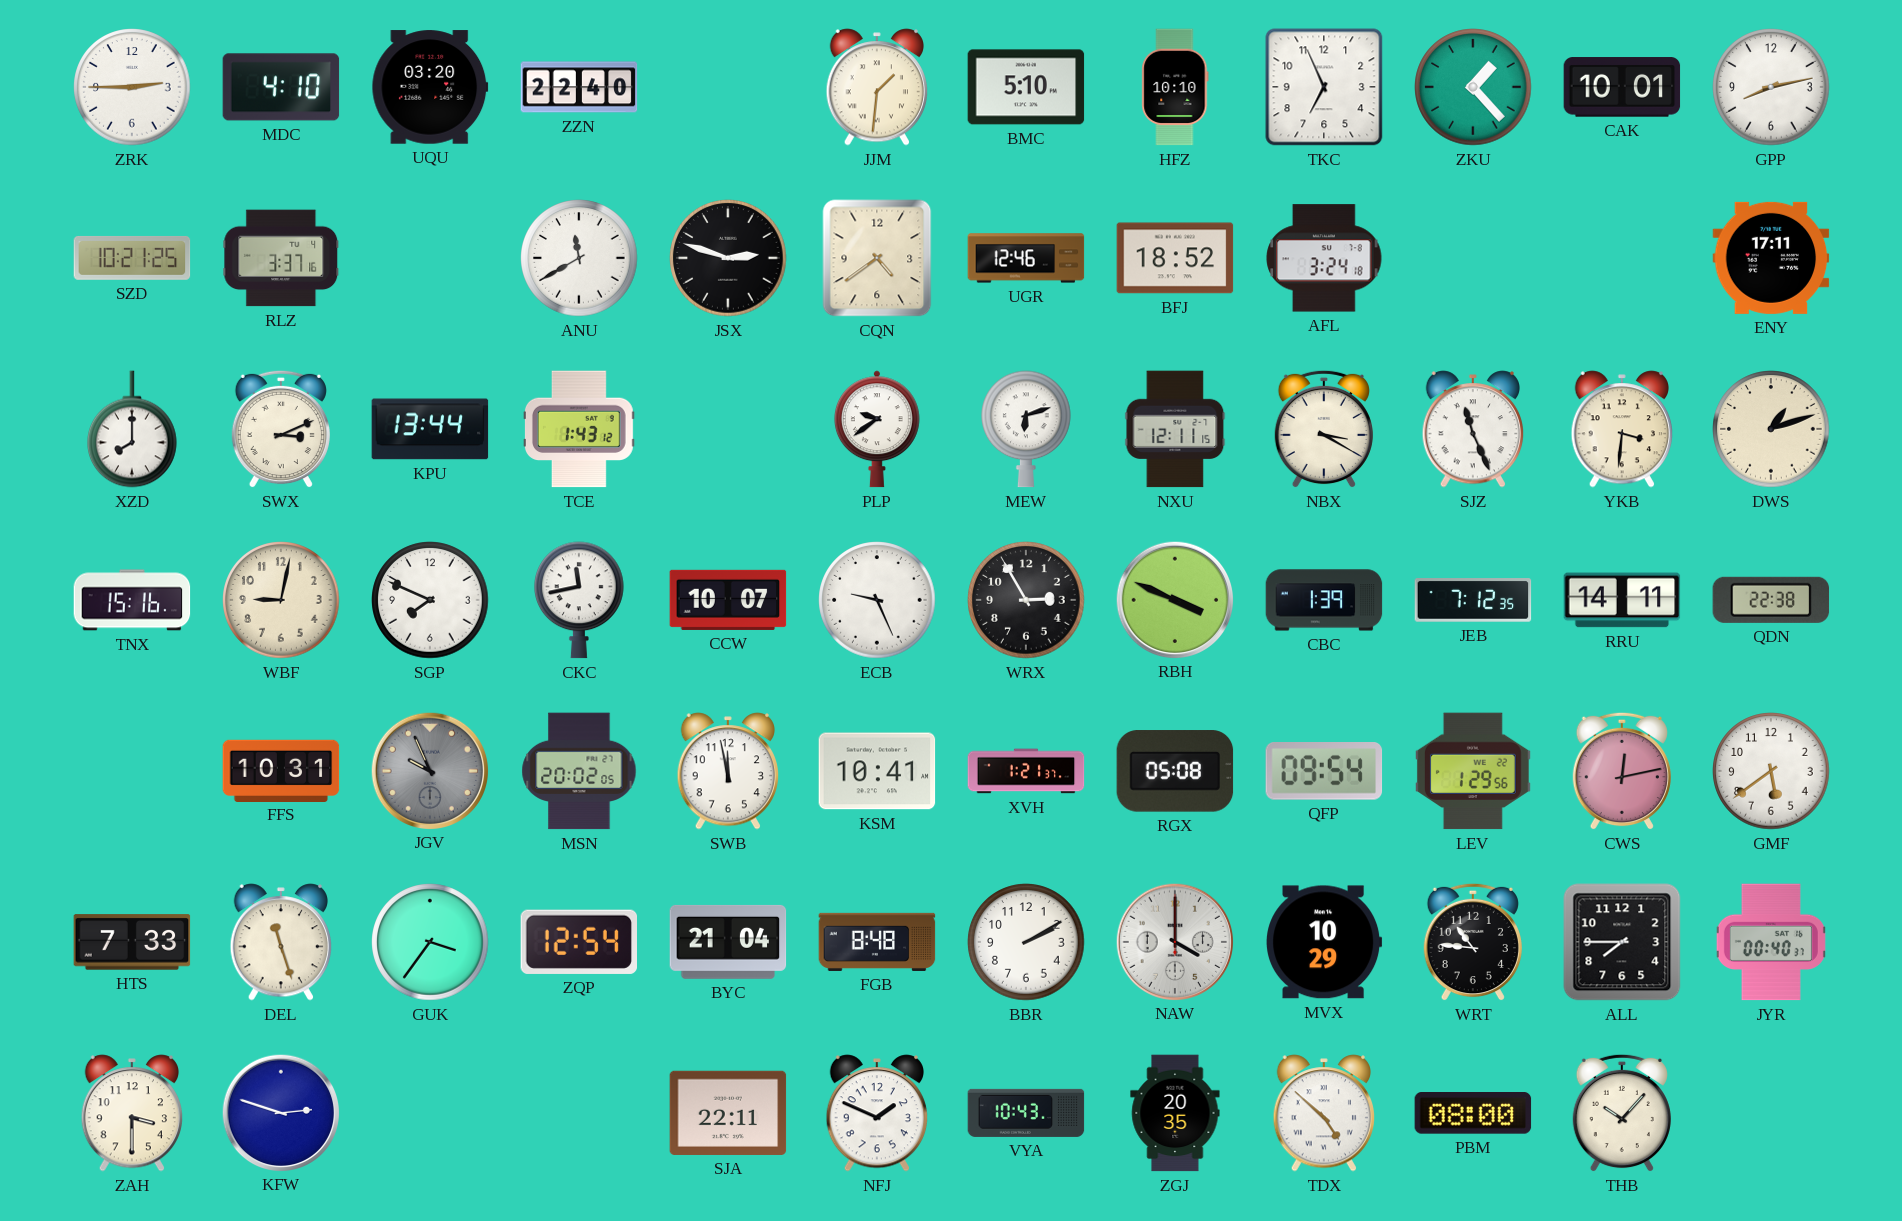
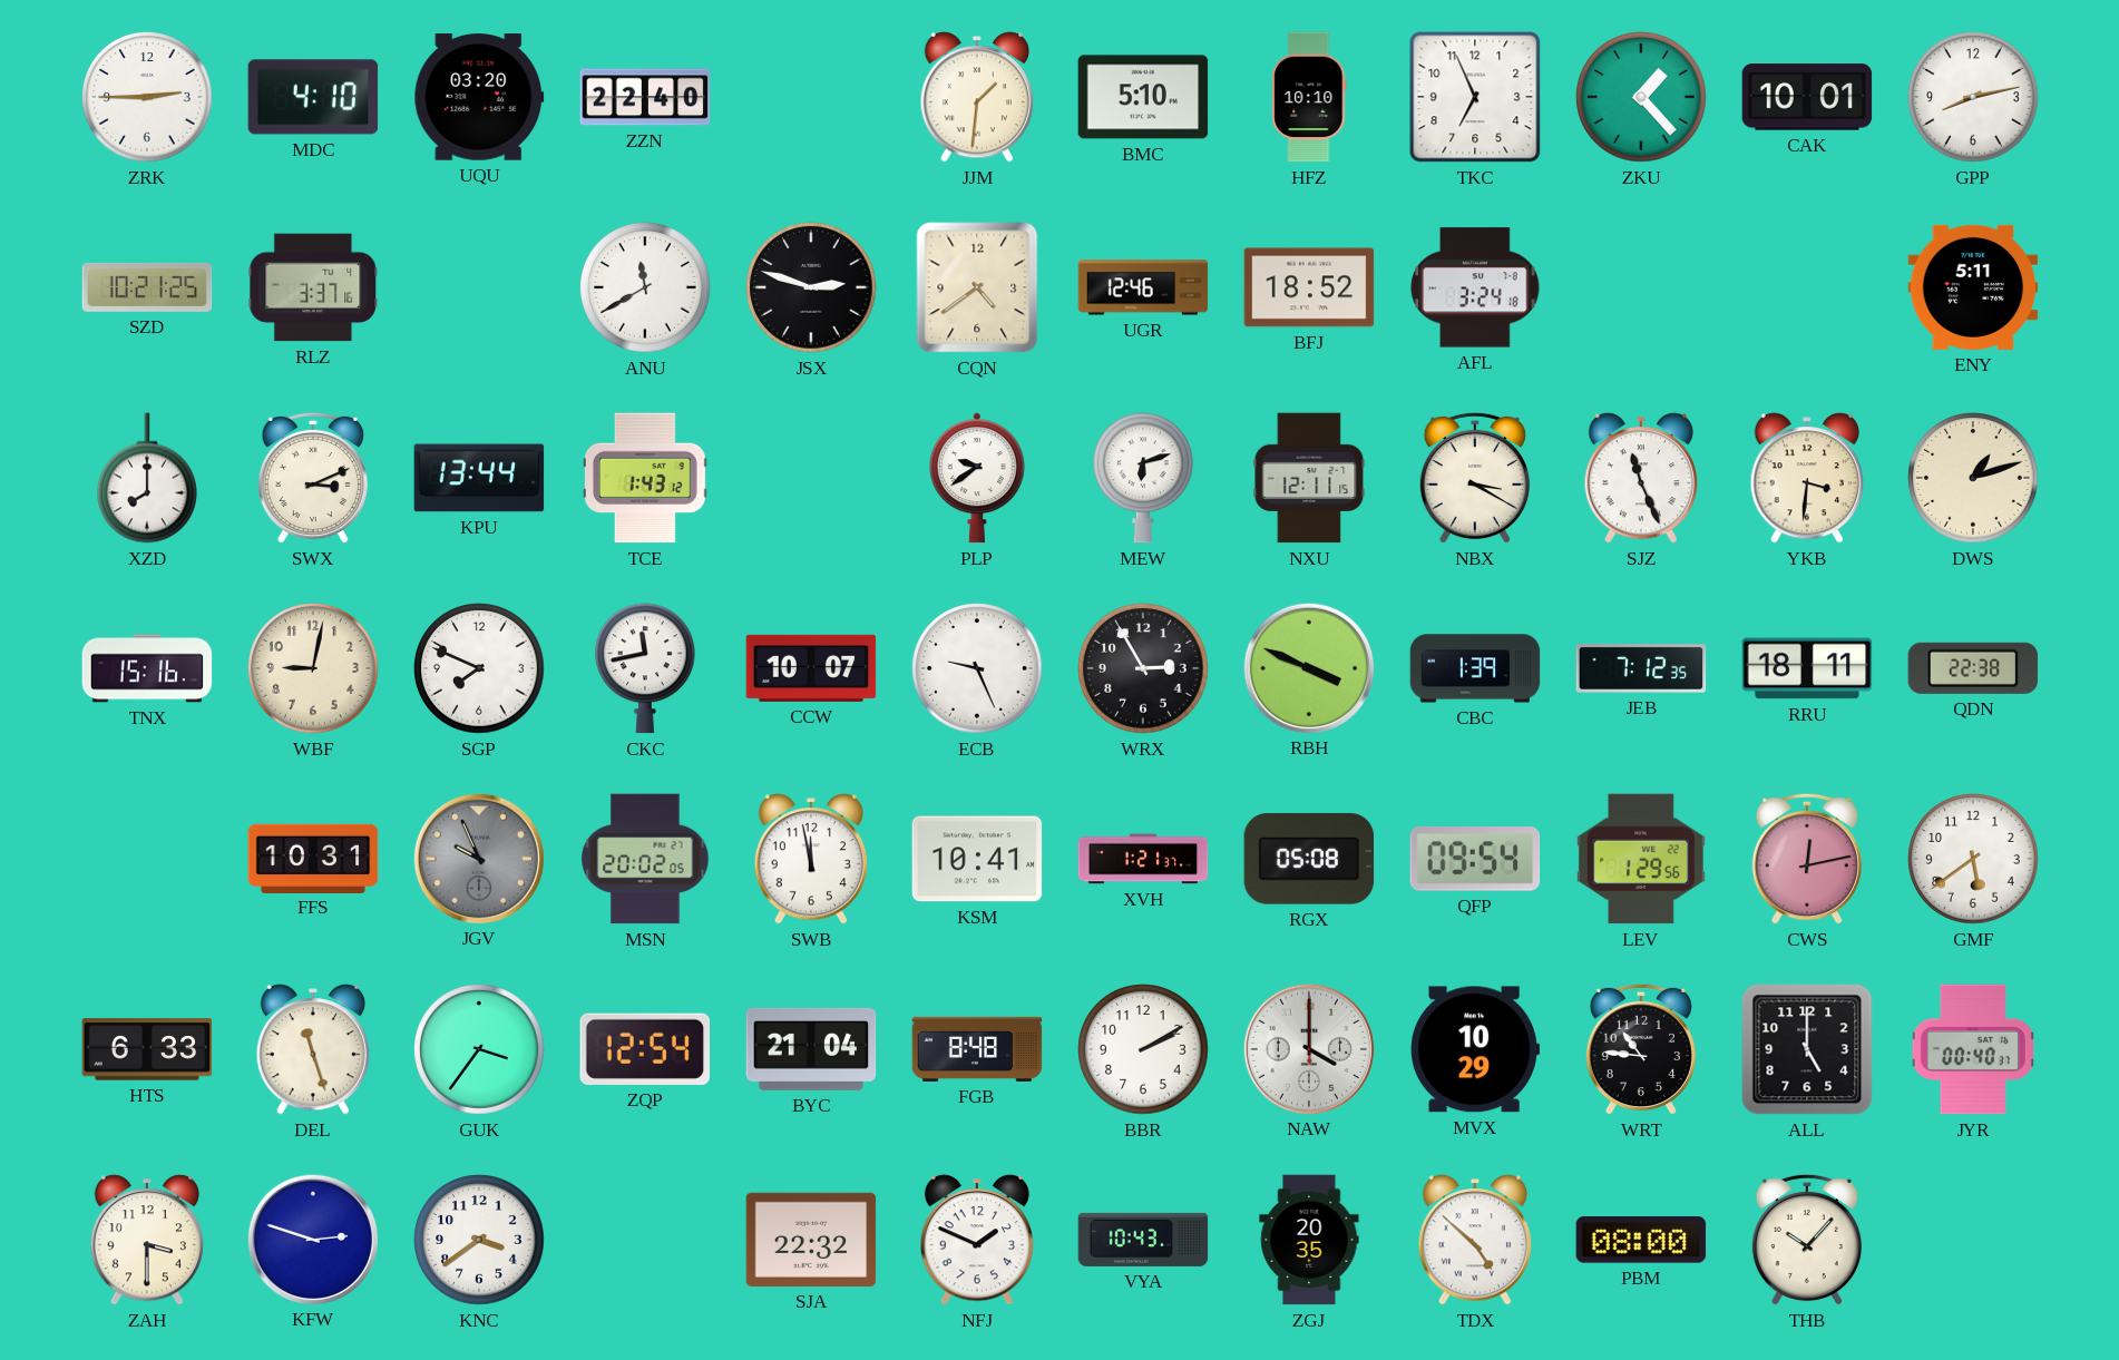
ENY: 17:11 -> 5:11
RRU: 14:11 -> 18:11
HTS: 7:33 -> 6:33
ALL: 7:45 -> 5:00
KNC: none -> 3:39
SJA: 22:11 -> 22:32
